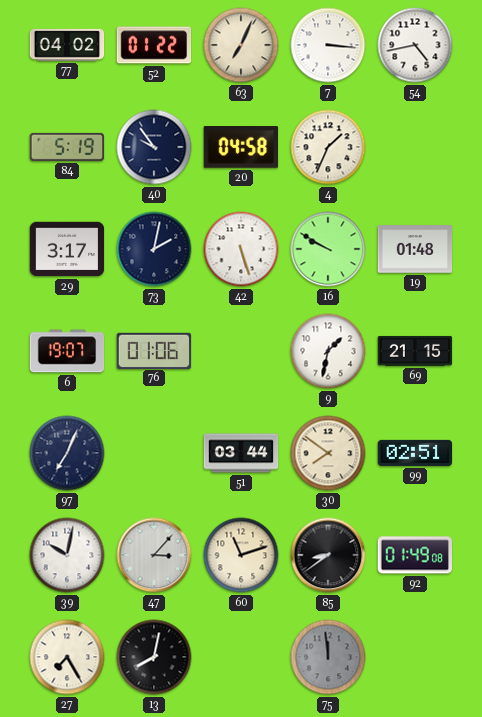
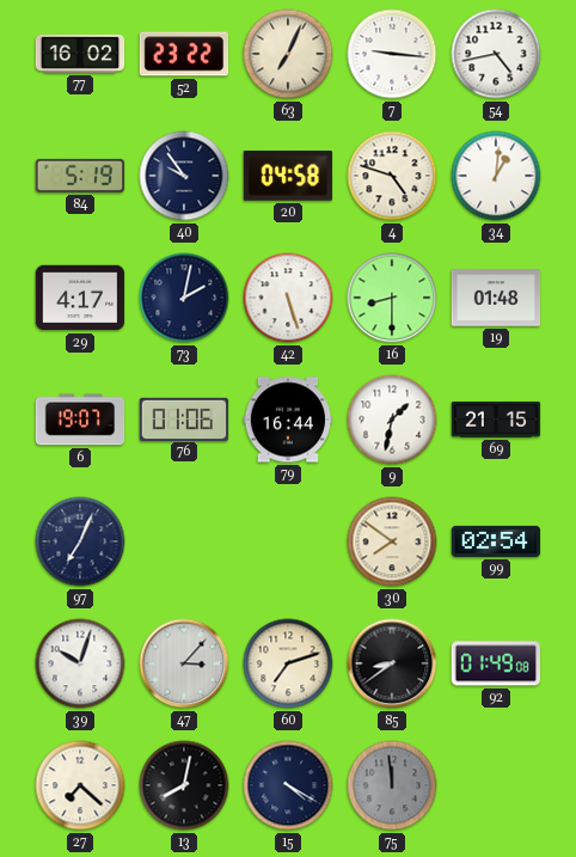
77: 04:02 -> 16:02
52: 01:22 -> 23:22
7: 3:16 -> 9:16
4: 1:34 -> 4:48
34: none -> 1:01
29: 3:17 -> 4:17
16: 9:50 -> 8:30
79: none -> 16:44
51: 03:44 -> none
99: 02:51 -> 02:54
39: 10:02 -> 10:03
60: 11:12 -> 7:12
27: 7:25 -> 7:22
15: none -> 4:20
